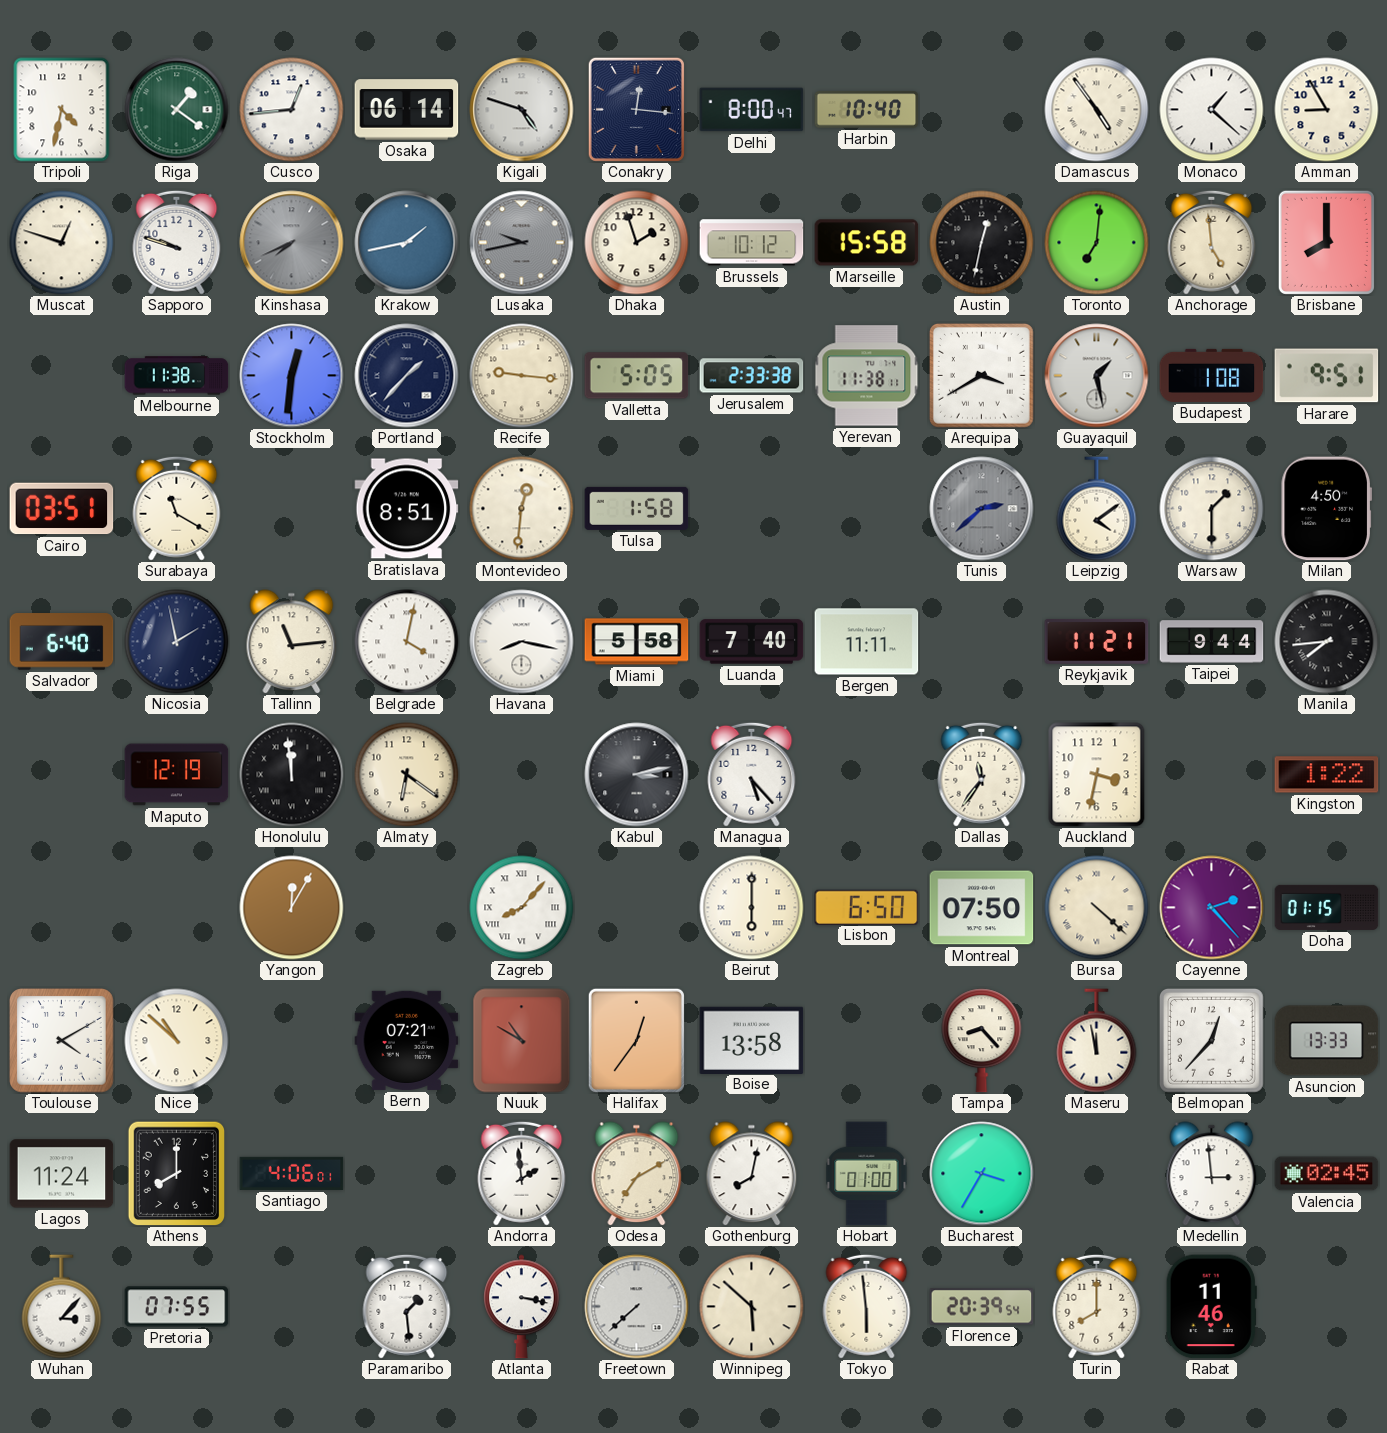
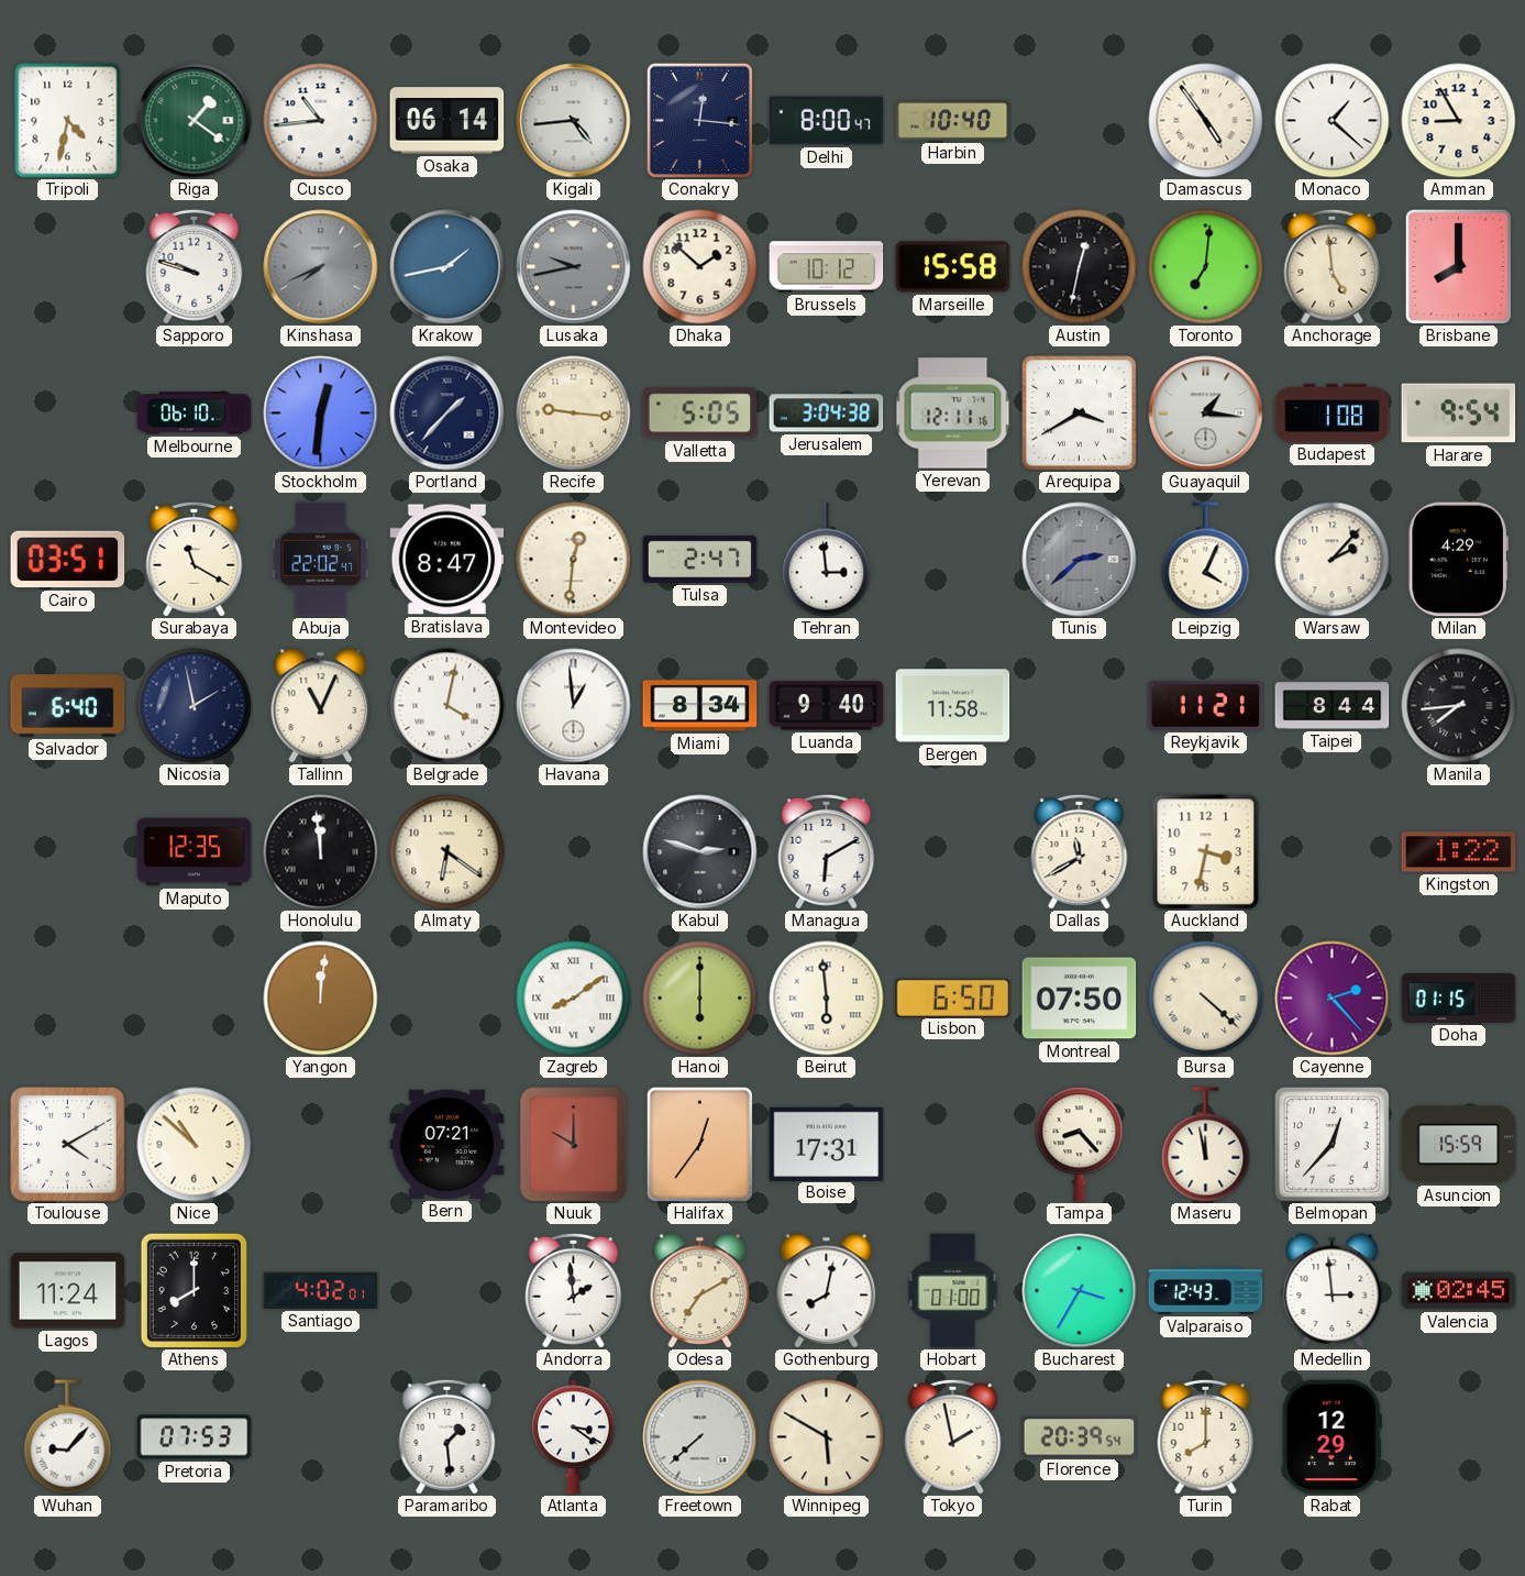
Cusco: 12:44 -> 10:44
Kigali: 4:48 -> 4:44
Muscat: 12:48 -> none
Dhaka: 1:57 -> 1:52
Melbourne: 11:38 -> 06:10
Jerusalem: 2:33 -> 3:04
Yerevan: 11:38 -> 12:11
Guayaquil: 1:28 -> 1:16
Harare: 9:51 -> 9:54
Abuja: none -> 22:02
Bratislava: 8:51 -> 8:47
Tulsa: 1:58 -> 2:47
Tehran: none -> 2:59
Leipzig: 4:09 -> 4:04
Warsaw: 1:30 -> 2:07
Milan: 4:50 -> 4:29
Tallinn: 11:14 -> 11:04
Havana: 8:17 -> 12:59
Miami: 5:58 -> 8:34
Luanda: 7:40 -> 9:40
Bergen: 11:11 -> 11:58
Taipei: 9:44 -> 8:44
Maputo: 12:19 -> 12:35
Kabul: 3:13 -> 2:48
Managua: 5:23 -> 6:10
Dallas: 11:36 -> 11:40
Yangon: 12:05 -> 12:01
Zagreb: 8:07 -> 8:09
Hanoi: none -> 6:00
Beirut: 6:00 -> 5:59
Nuuk: 10:50 -> 10:00
Boise: 13:58 -> 17:31
Asuncion: 13:33 -> 15:59
Santiago: 4:06 -> 4:02
Valparaiso: none -> 12:43
Wuhan: 3:07 -> 9:07
Pretoria: 07:55 -> 07:53
Atlanta: 3:17 -> 3:21
Winnipeg: 5:52 -> 5:50
Tokyo: 5:59 -> 1:58
Rabat: 11:46 -> 12:29
